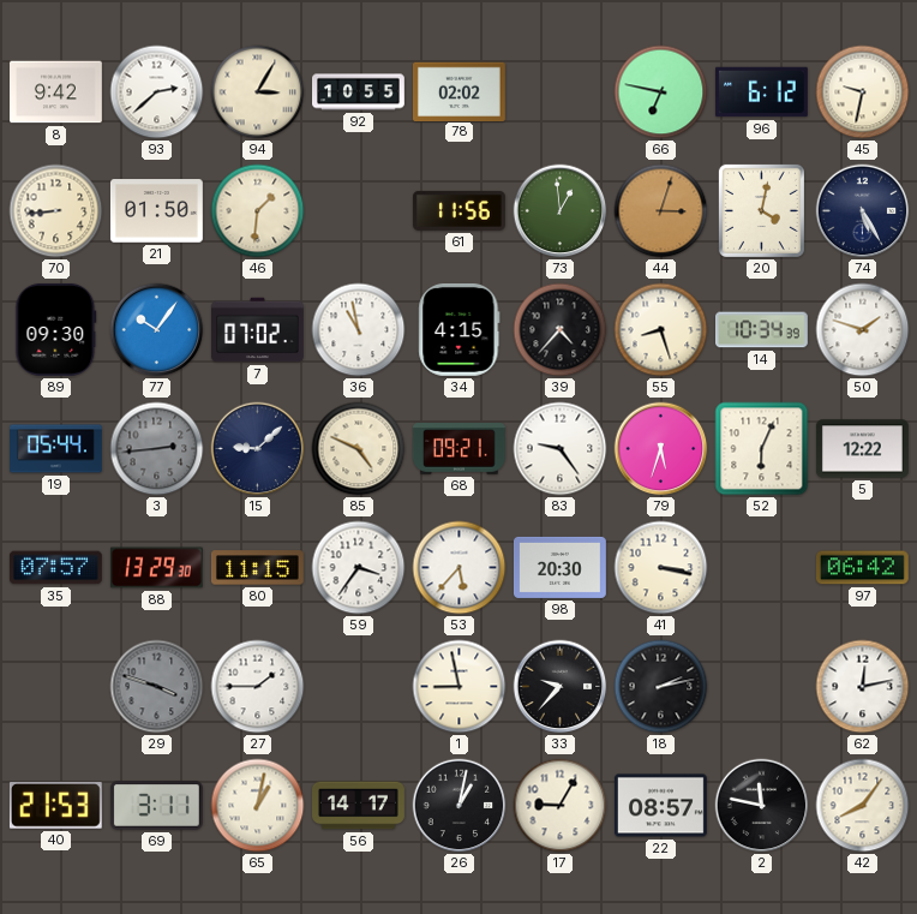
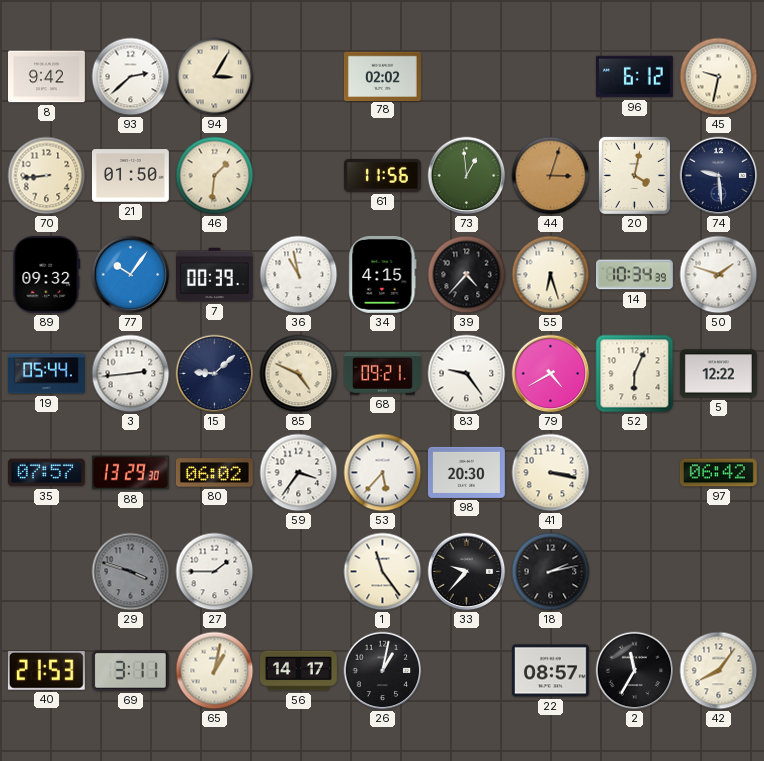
92: 10:55 -> none
66: 6:47 -> none
74: 5:25 -> 9:29
89: 09:30 -> 09:32
7: 07:02 -> 00:39
55: 8:27 -> 6:27
3 dial: grey -> white
79: 5:33 -> 4:40
80: 11:15 -> 06:02
1: 8:58 -> 11:24
62: 12:13 -> none
17: 9:05 -> none
2: 11:47 -> 11:35
